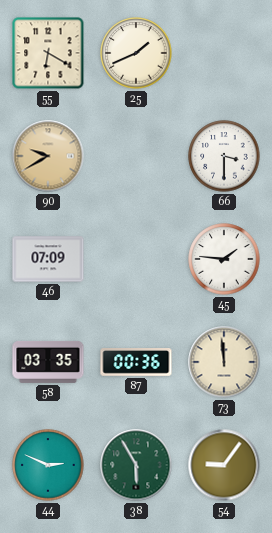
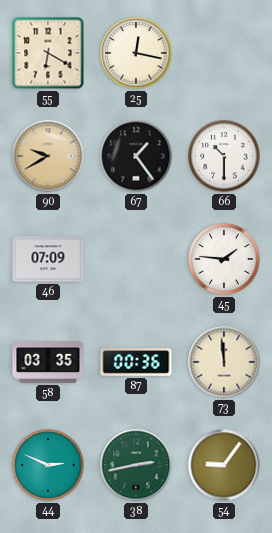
25: 1:41 -> 12:17
67: none -> 1:24
66: 3:30 -> 10:30
38: 5:55 -> 2:43
